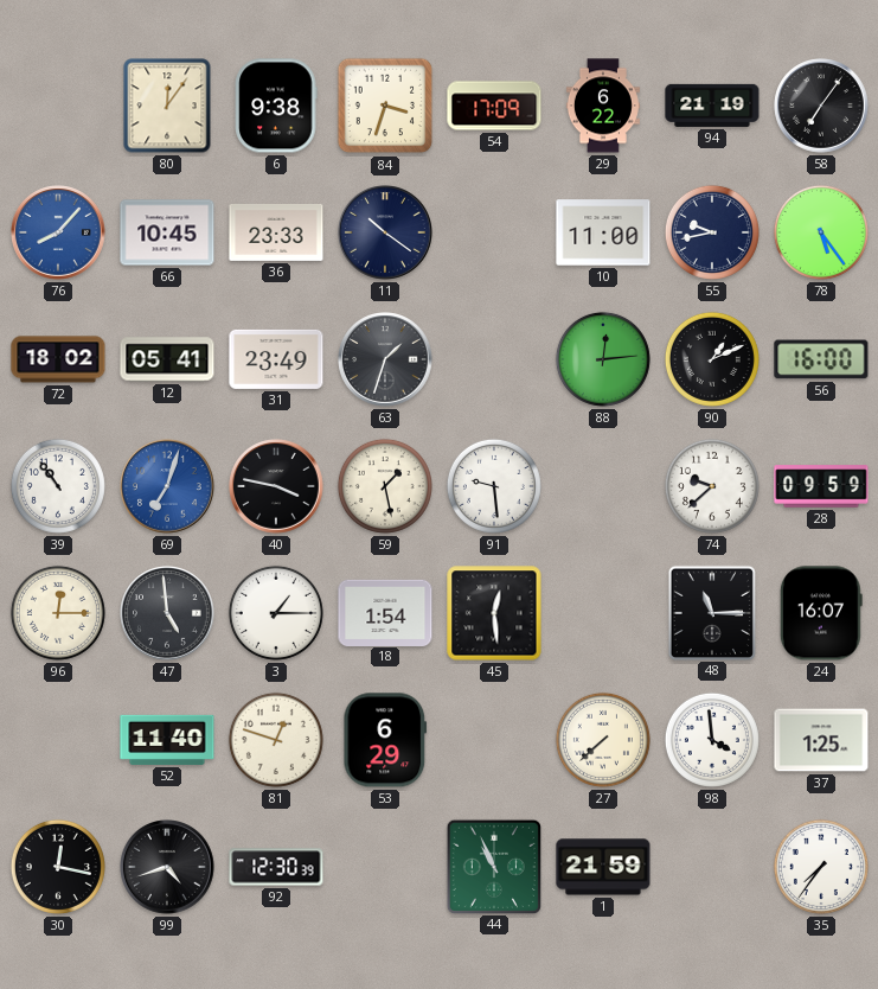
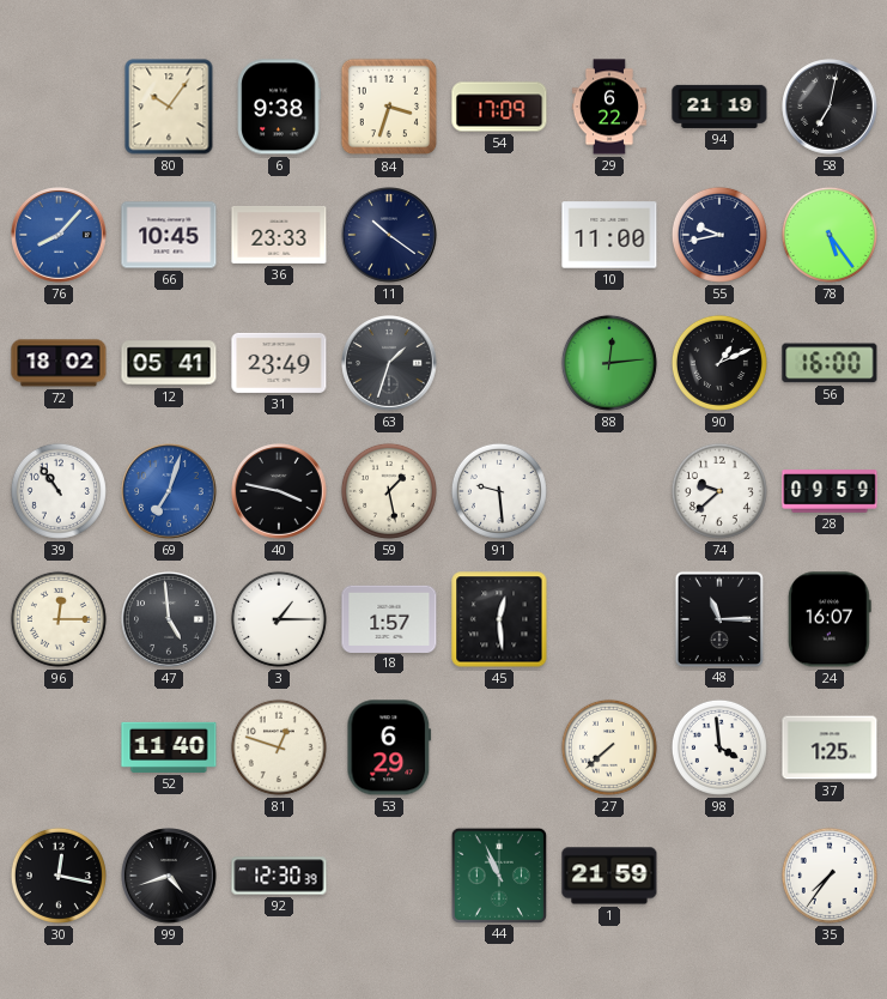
80: 12:06 -> 10:06
58: 7:06 -> 7:02
18: 1:54 -> 1:57
